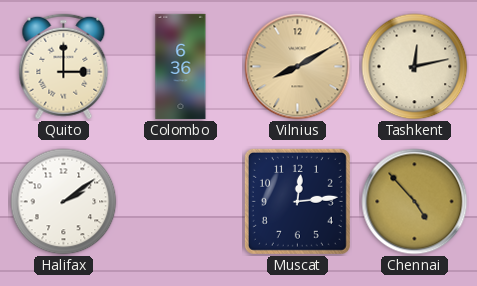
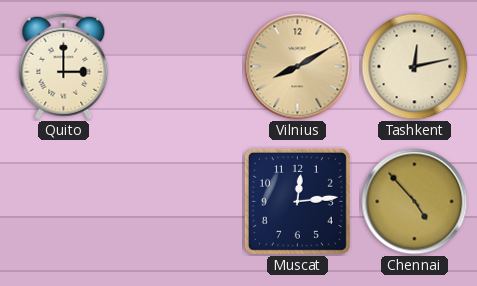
Colombo: 6:36 -> none
Halifax: 2:09 -> none
